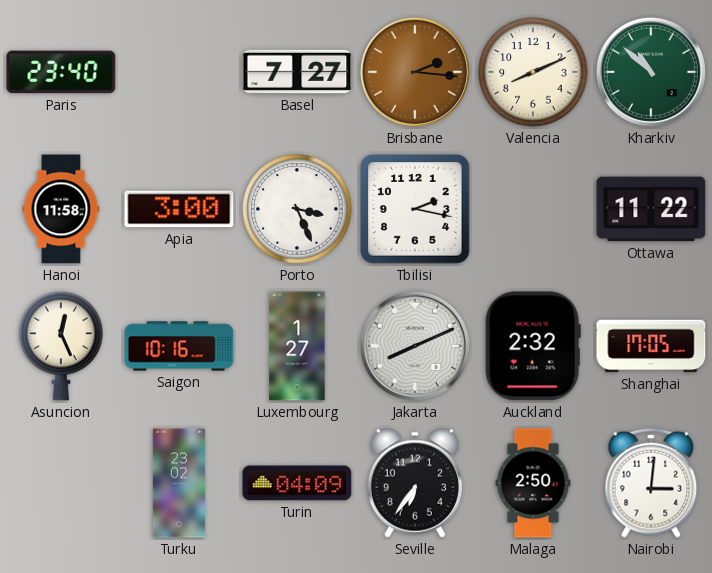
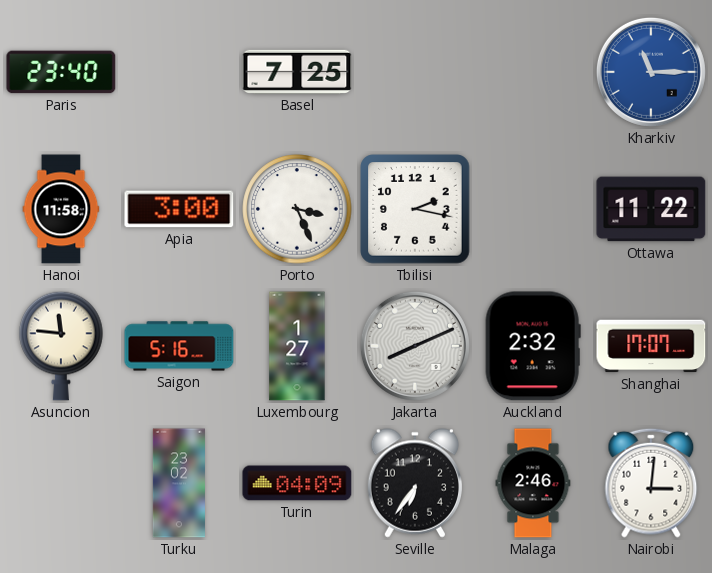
Basel: 7:27 -> 7:25
Brisbane: 2:16 -> none
Valencia: 8:11 -> none
Kharkiv: 10:52 -> 11:15
Kharkiv dial: green -> blue
Asuncion: 12:26 -> 11:46
Saigon: 10:16 -> 5:16
Shanghai: 17:05 -> 17:07
Malaga: 2:50 -> 2:46
